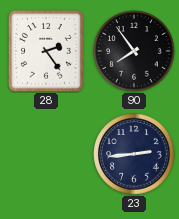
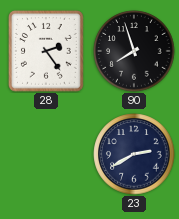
90: 7:54 -> 7:57
23: 2:44 -> 2:40
